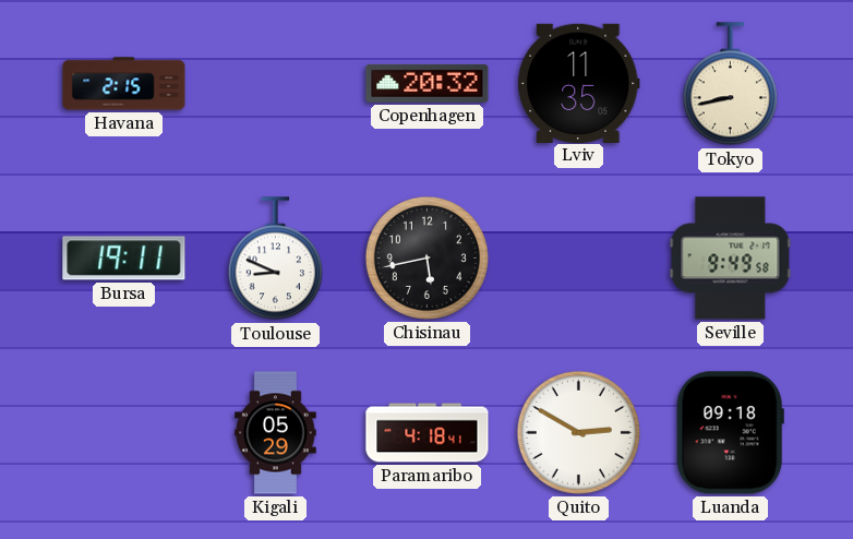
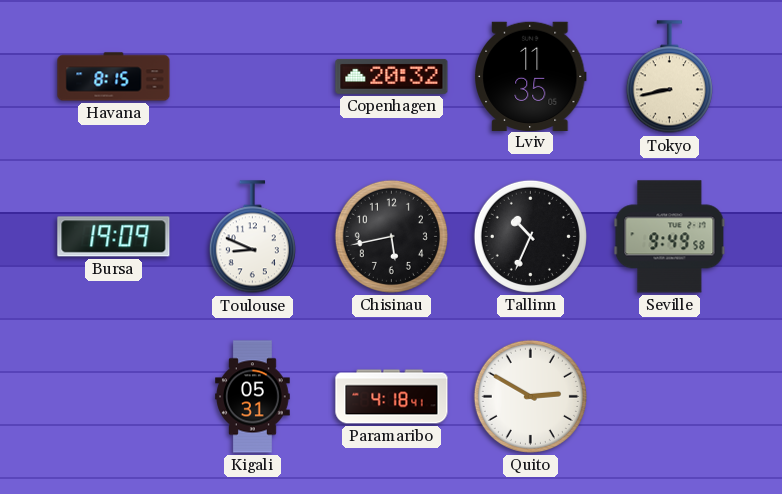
Havana: 2:15 -> 8:15
Bursa: 19:11 -> 19:09
Tallinn: none -> 10:34
Kigali: 05:29 -> 05:31
Luanda: 09:18 -> none
